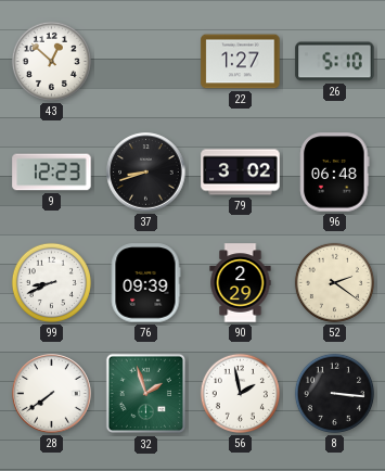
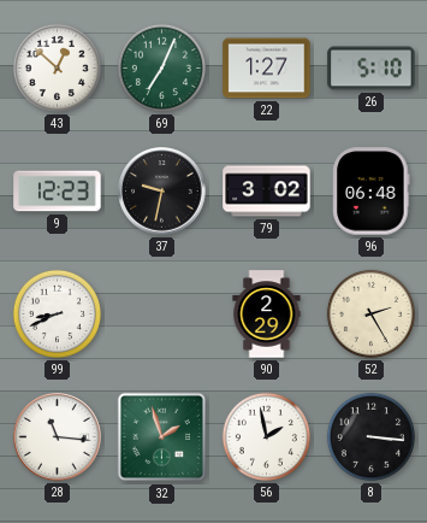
69: none -> 7:04
37: 8:42 -> 9:32
76: 09:39 -> none
52: 2:21 -> 2:25
28: 7:39 -> 11:16
